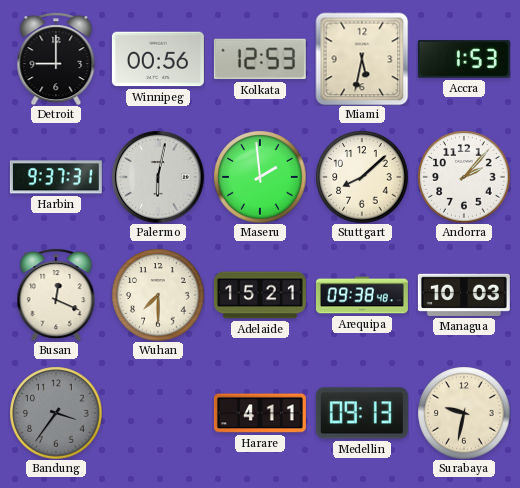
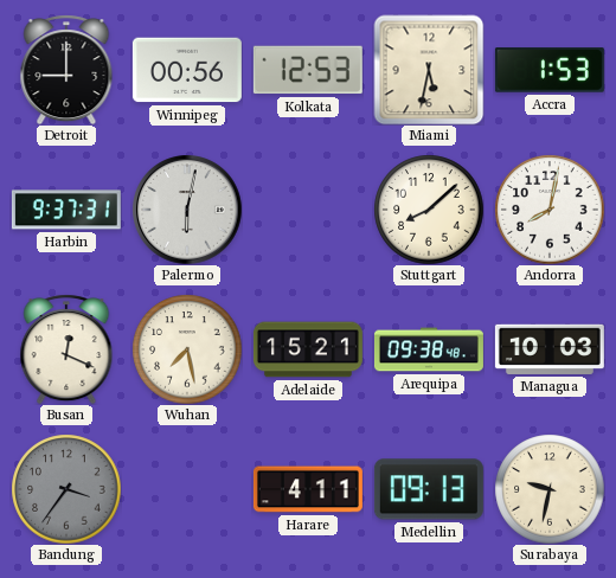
Maseru: 1:59 -> none
Andorra: 2:07 -> 8:02
Wuhan: 7:30 -> 7:28
